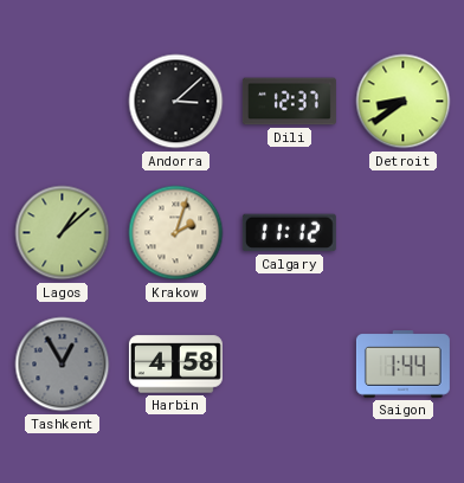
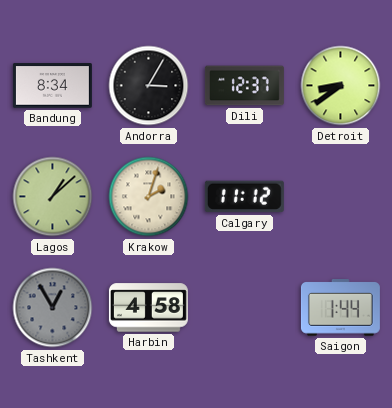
Bandung: none -> 8:34
Andorra: 3:08 -> 3:05
